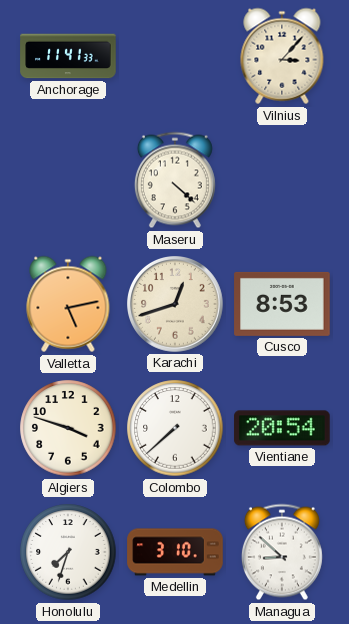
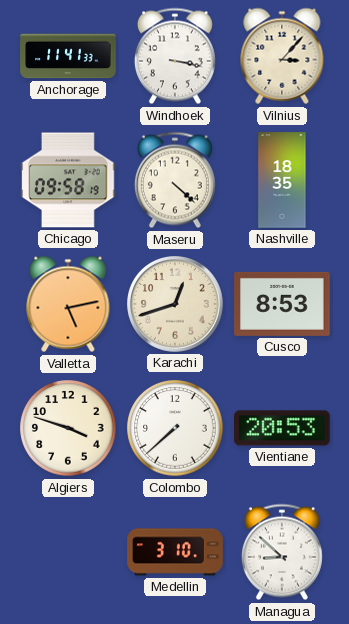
Windhoek: none -> 3:17
Chicago: none -> 09:58
Nashville: none -> 18:35
Vientiane: 20:54 -> 20:53
Honolulu: 7:33 -> none
